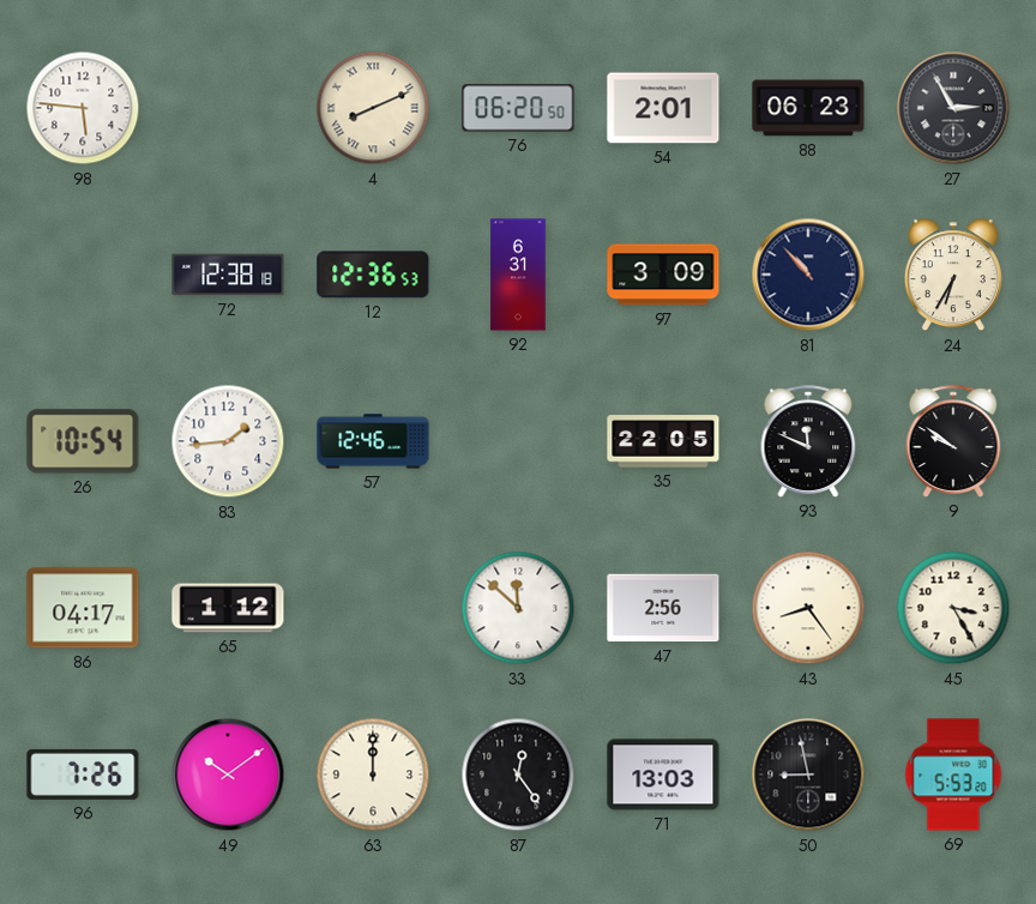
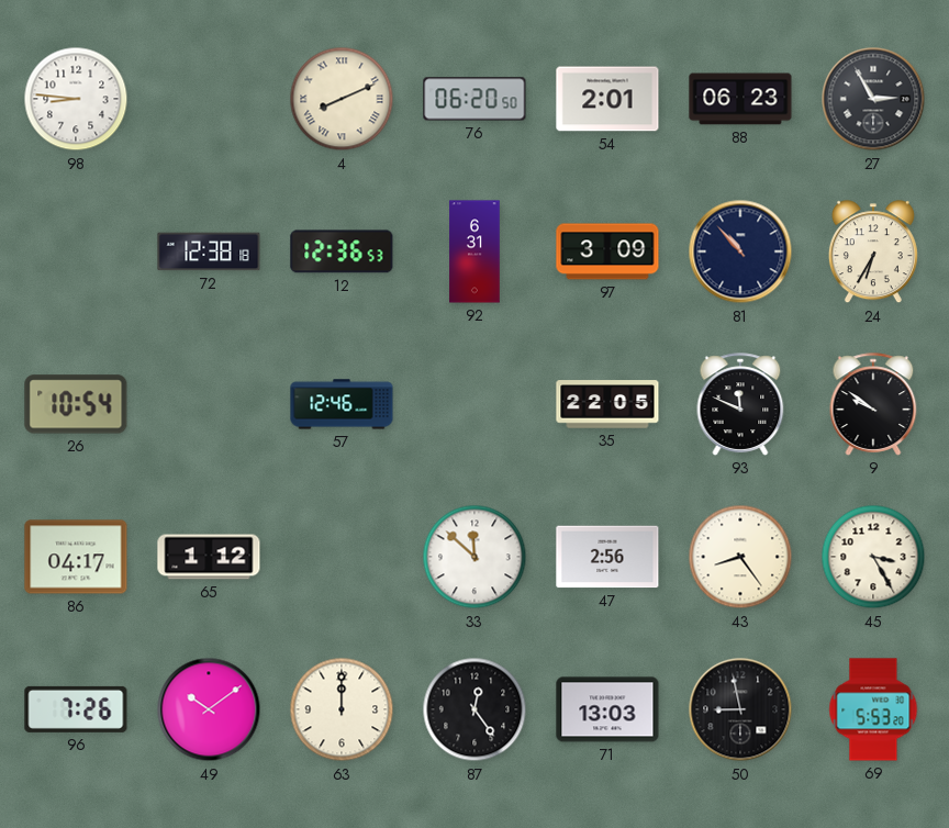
98: 5:46 -> 8:46
83: 1:44 -> none
